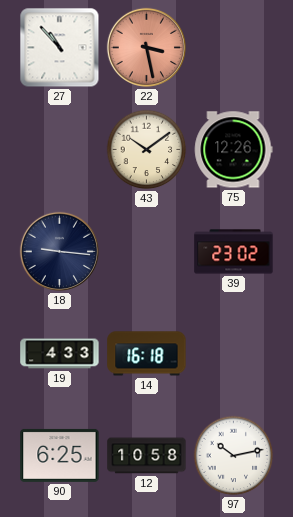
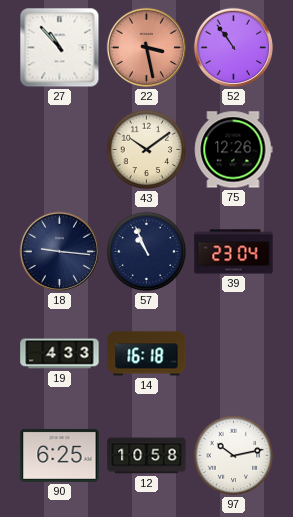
52: none -> 10:54
57: none -> 10:56
39: 23:02 -> 23:04
